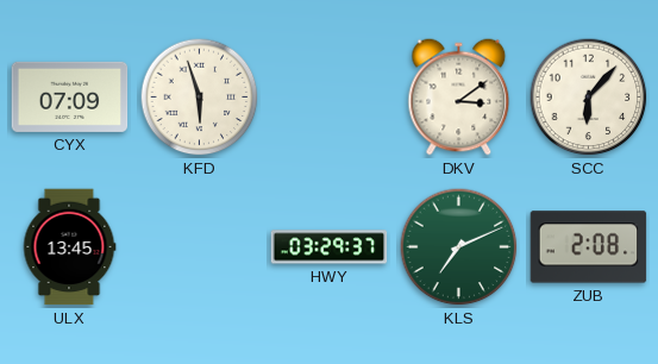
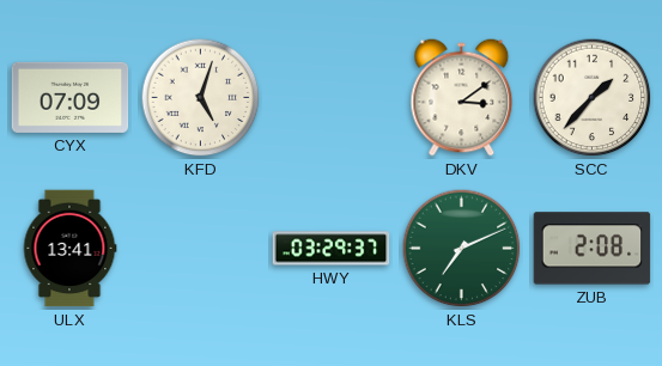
KFD: 5:57 -> 5:03
SCC: 6:07 -> 1:37
ULX: 13:45 -> 13:41
